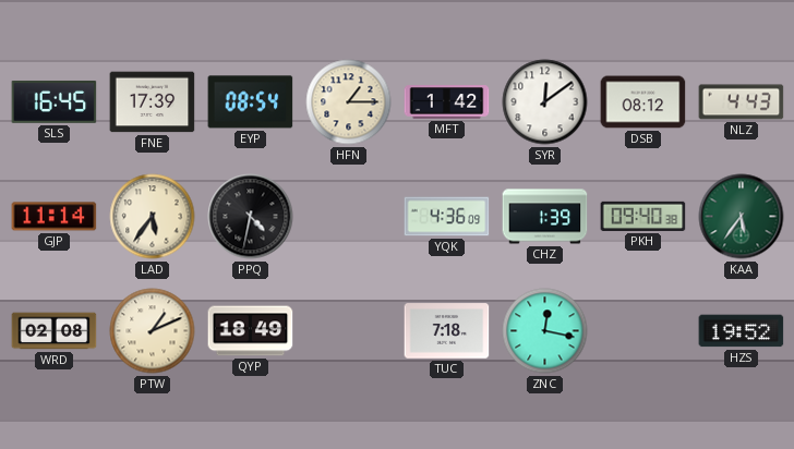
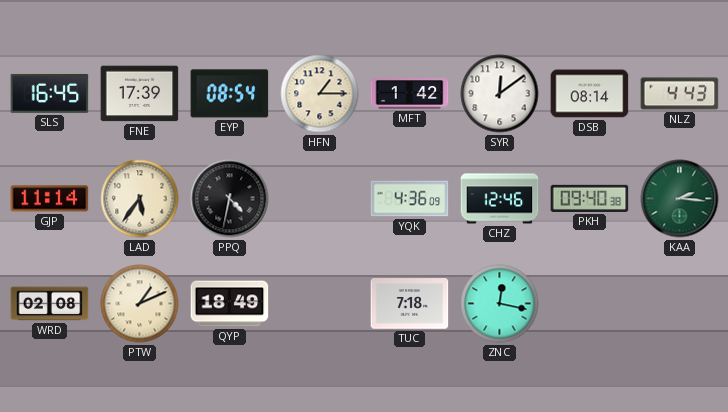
DSB: 08:12 -> 08:14
CHZ: 1:39 -> 12:46
KAA: 5:36 -> 2:16
HZS: 19:52 -> none
